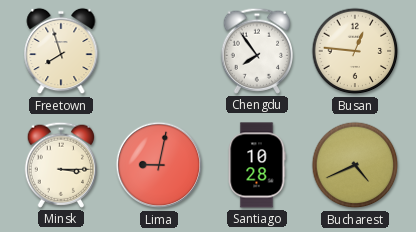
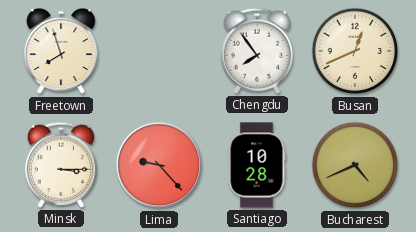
Busan: 12:46 -> 12:41
Lima: 9:02 -> 9:23
